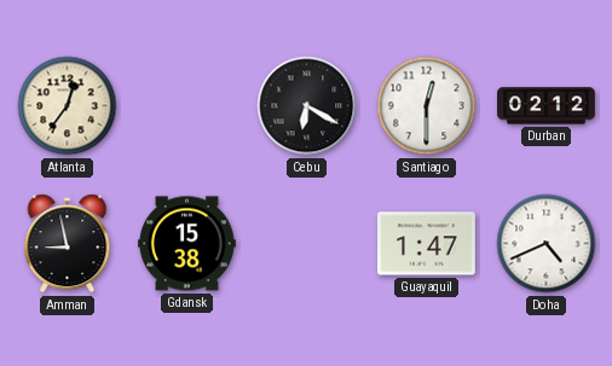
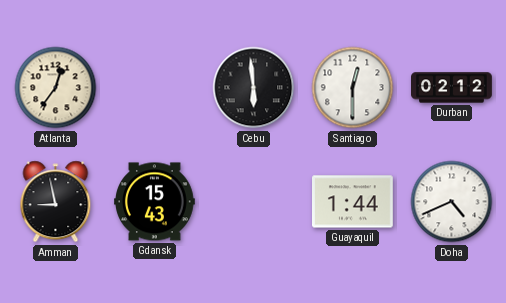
Cebu: 6:20 -> 5:59
Gdansk: 15:38 -> 15:43
Guayaquil: 1:47 -> 1:44
